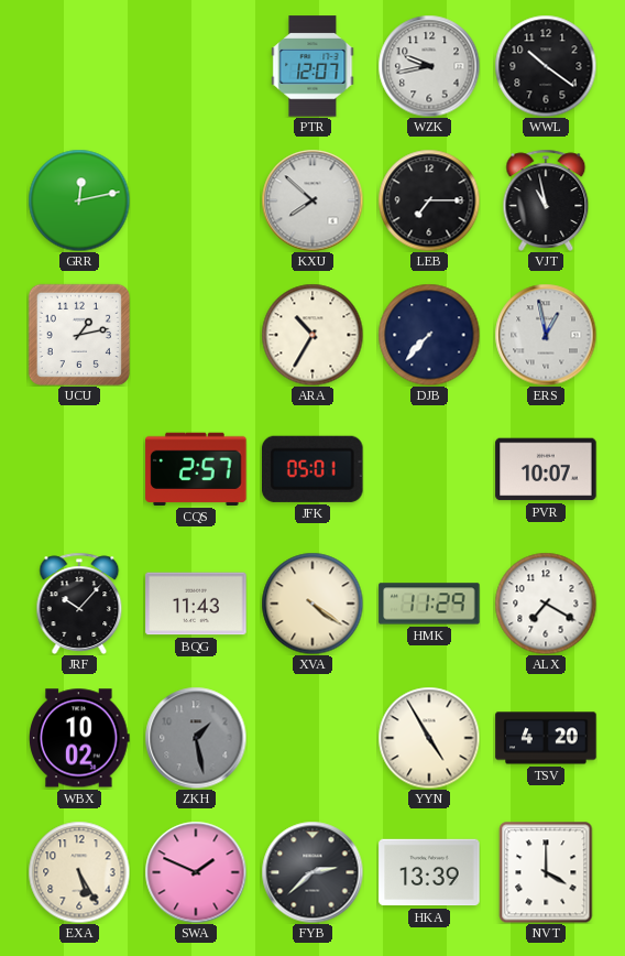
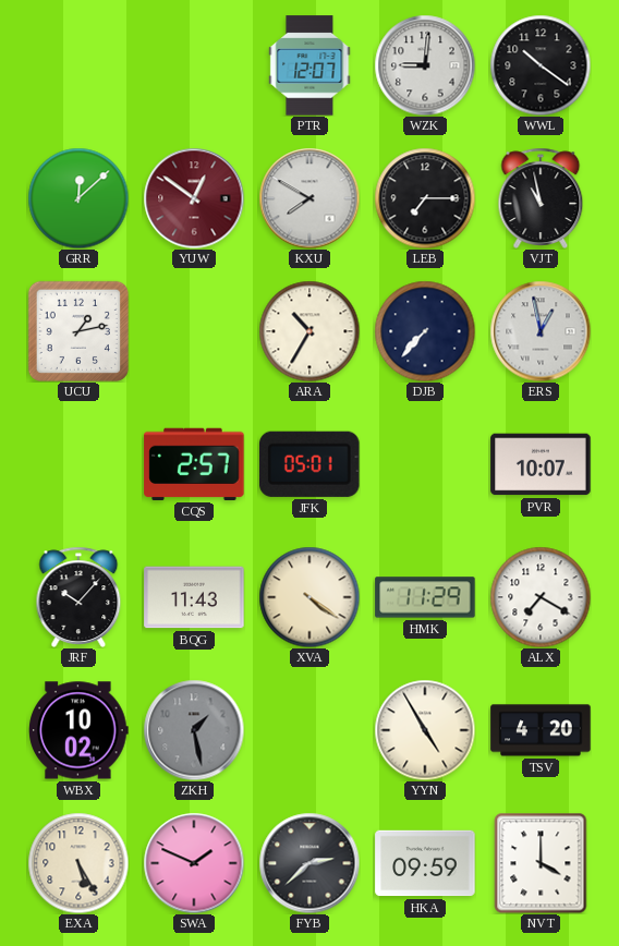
WZK: 9:43 -> 9:01
GRR: 12:13 -> 12:08
YUW: none -> 12:51
KXU: 7:52 -> 7:50
HKA: 13:39 -> 09:59
